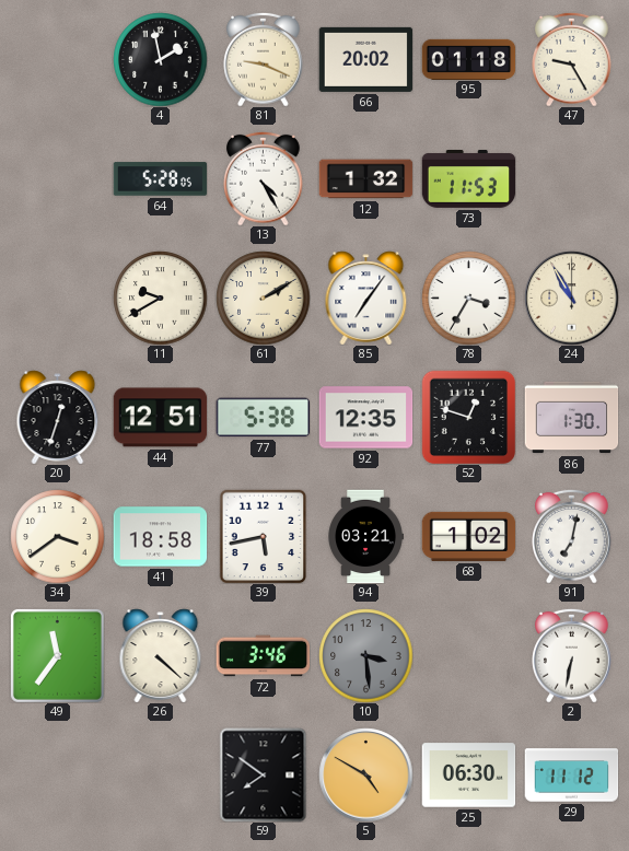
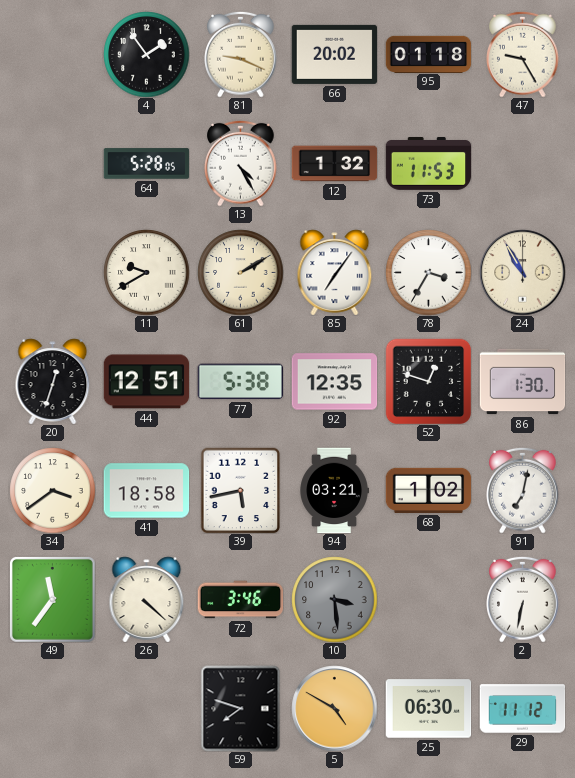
4: 1:58 -> 1:54
59: 7:51 -> 7:48
